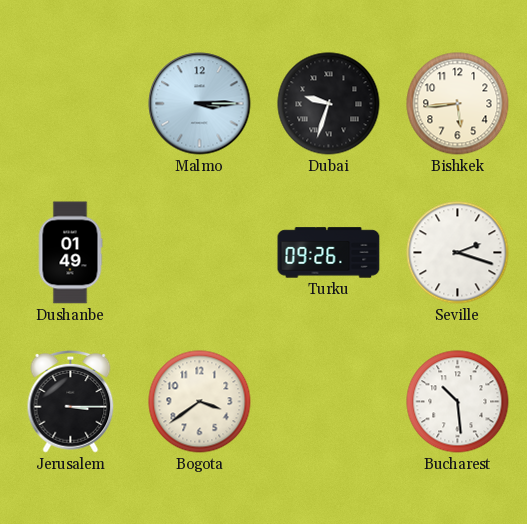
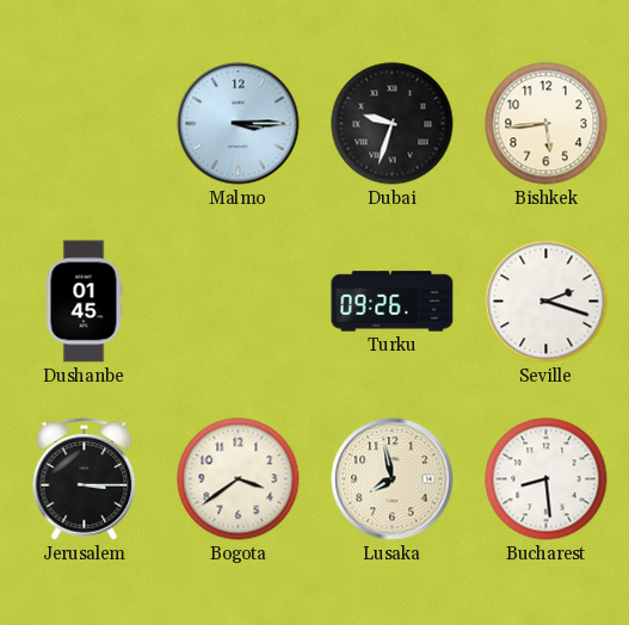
Dushanbe: 01:49 -> 01:45
Lusaka: none -> 7:58
Bucharest: 10:29 -> 8:29
